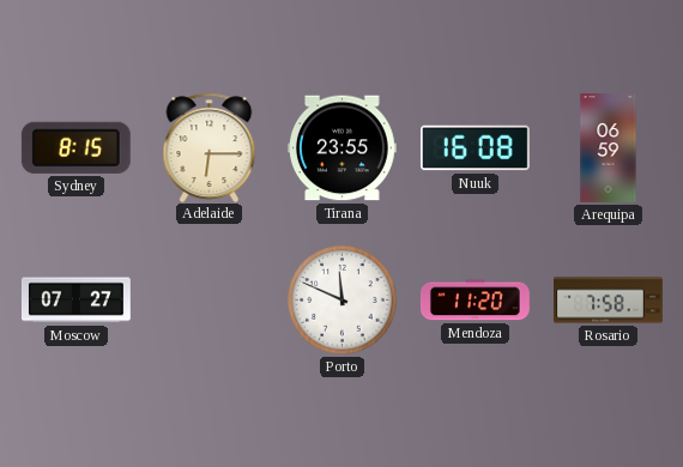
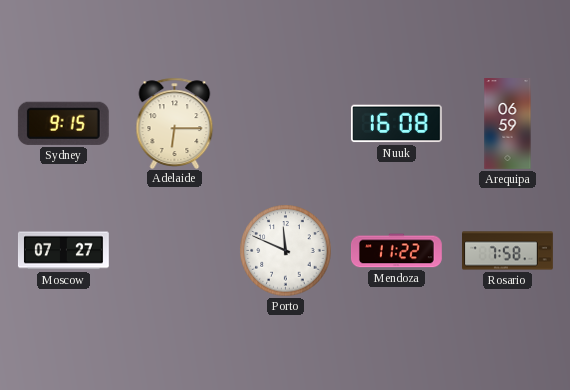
Sydney: 8:15 -> 9:15
Tirana: 23:55 -> none
Mendoza: 11:20 -> 11:22
